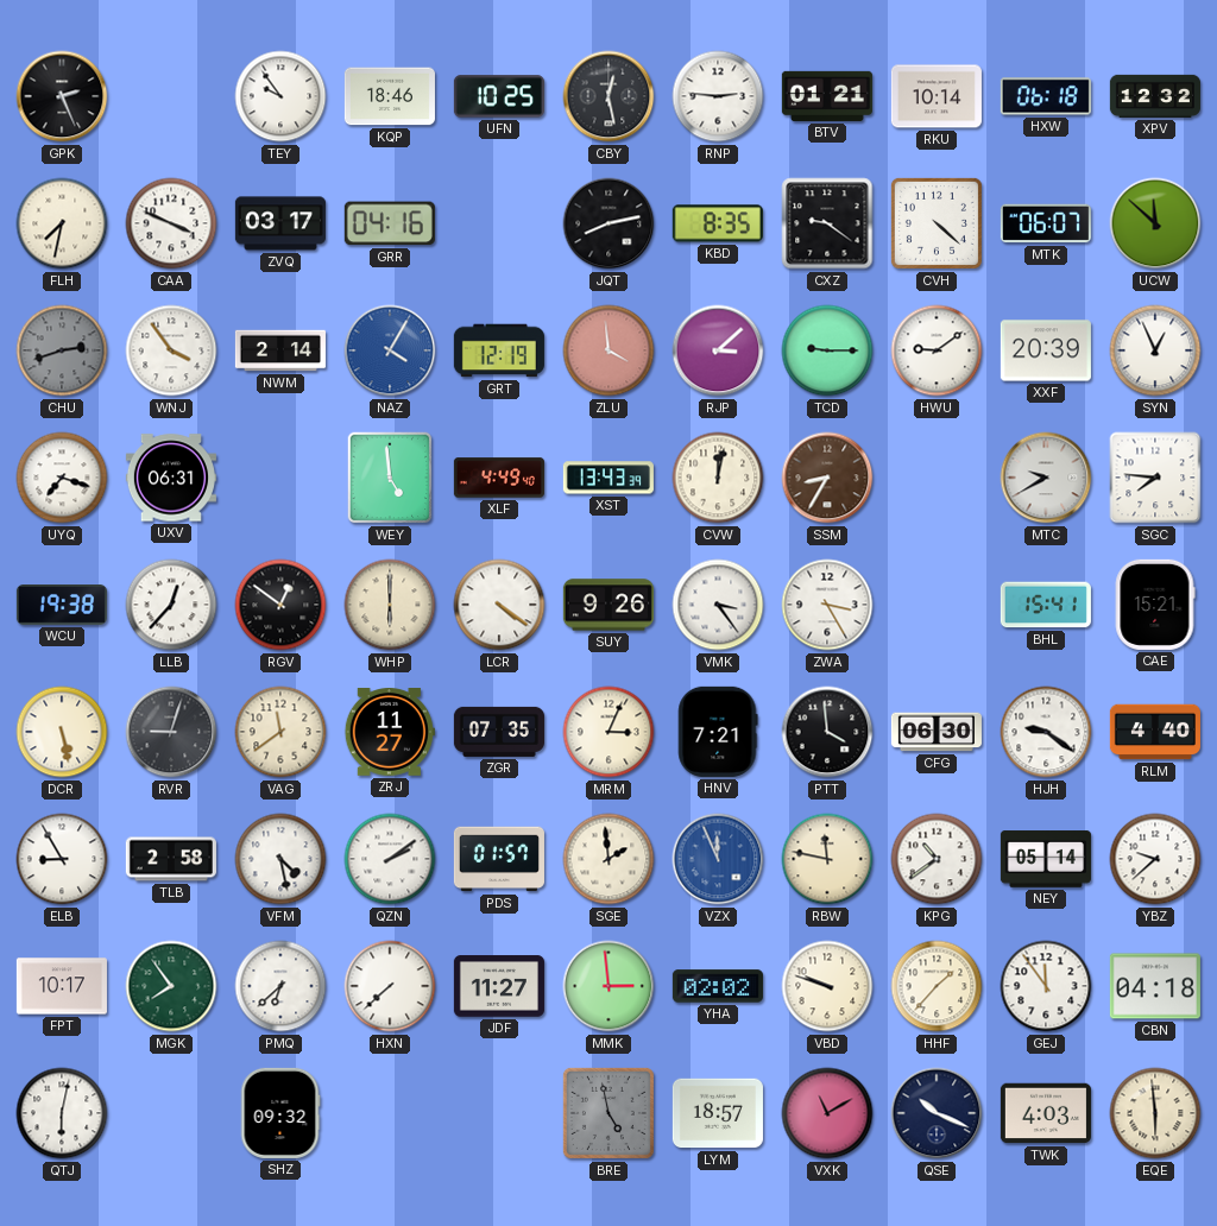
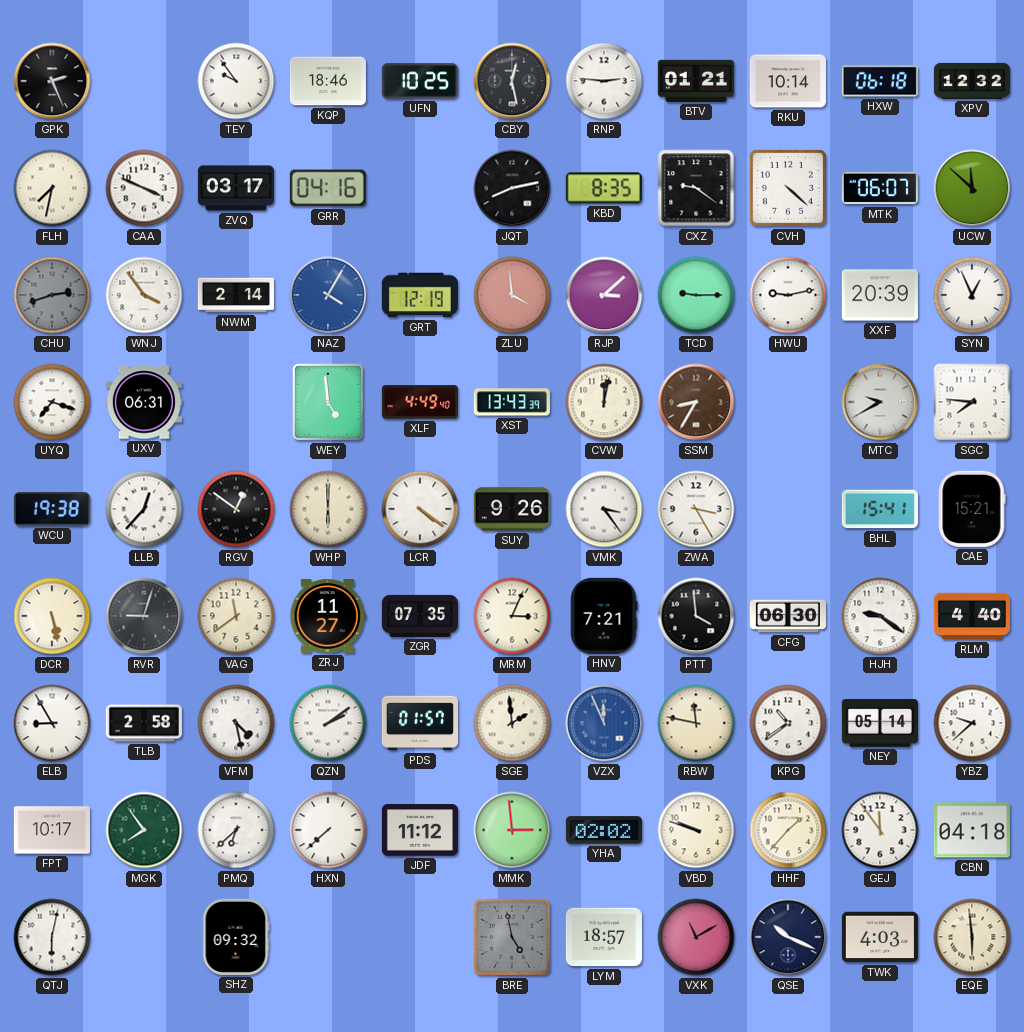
HWU: 9:09 -> 9:13
JDF: 11:27 -> 11:12
